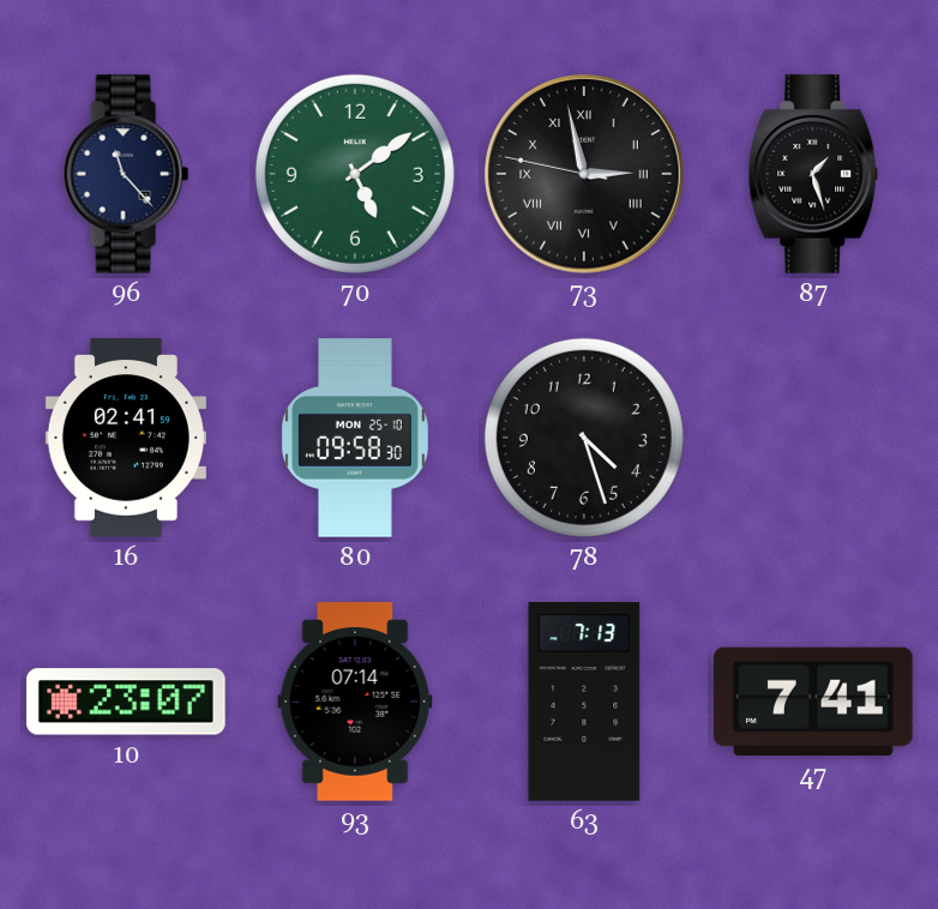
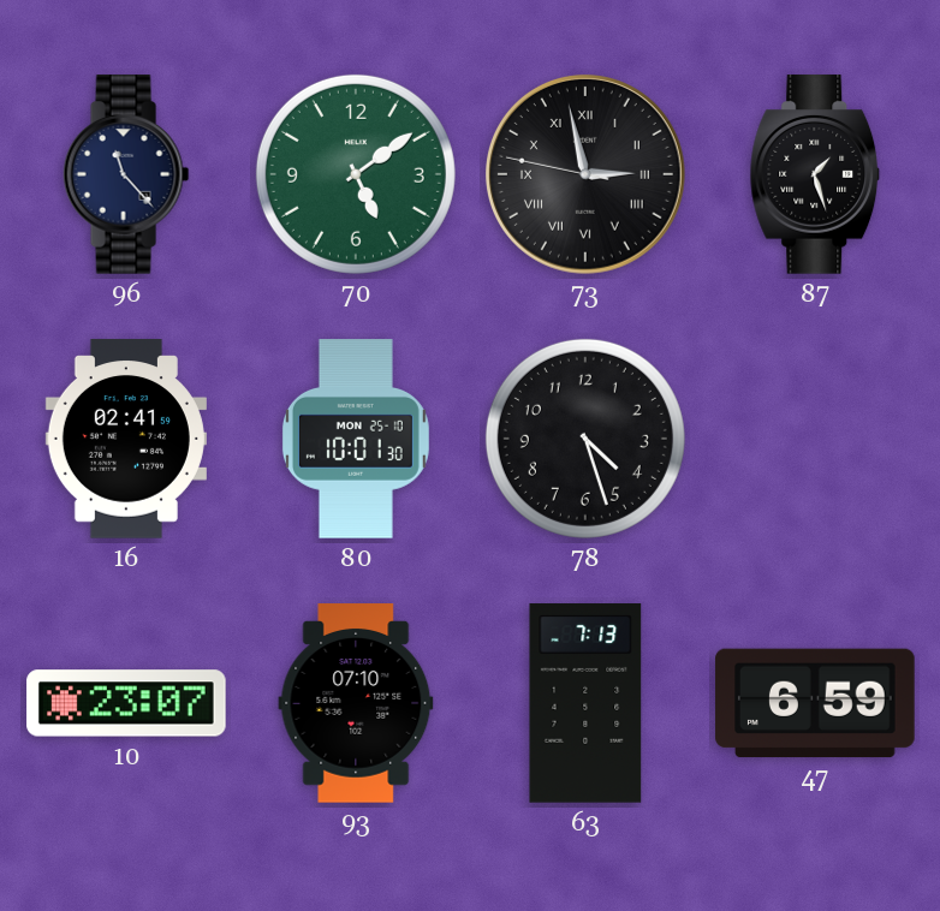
80: 09:58 -> 10:01
93: 07:14 -> 07:10
47: 7:41 -> 6:59
